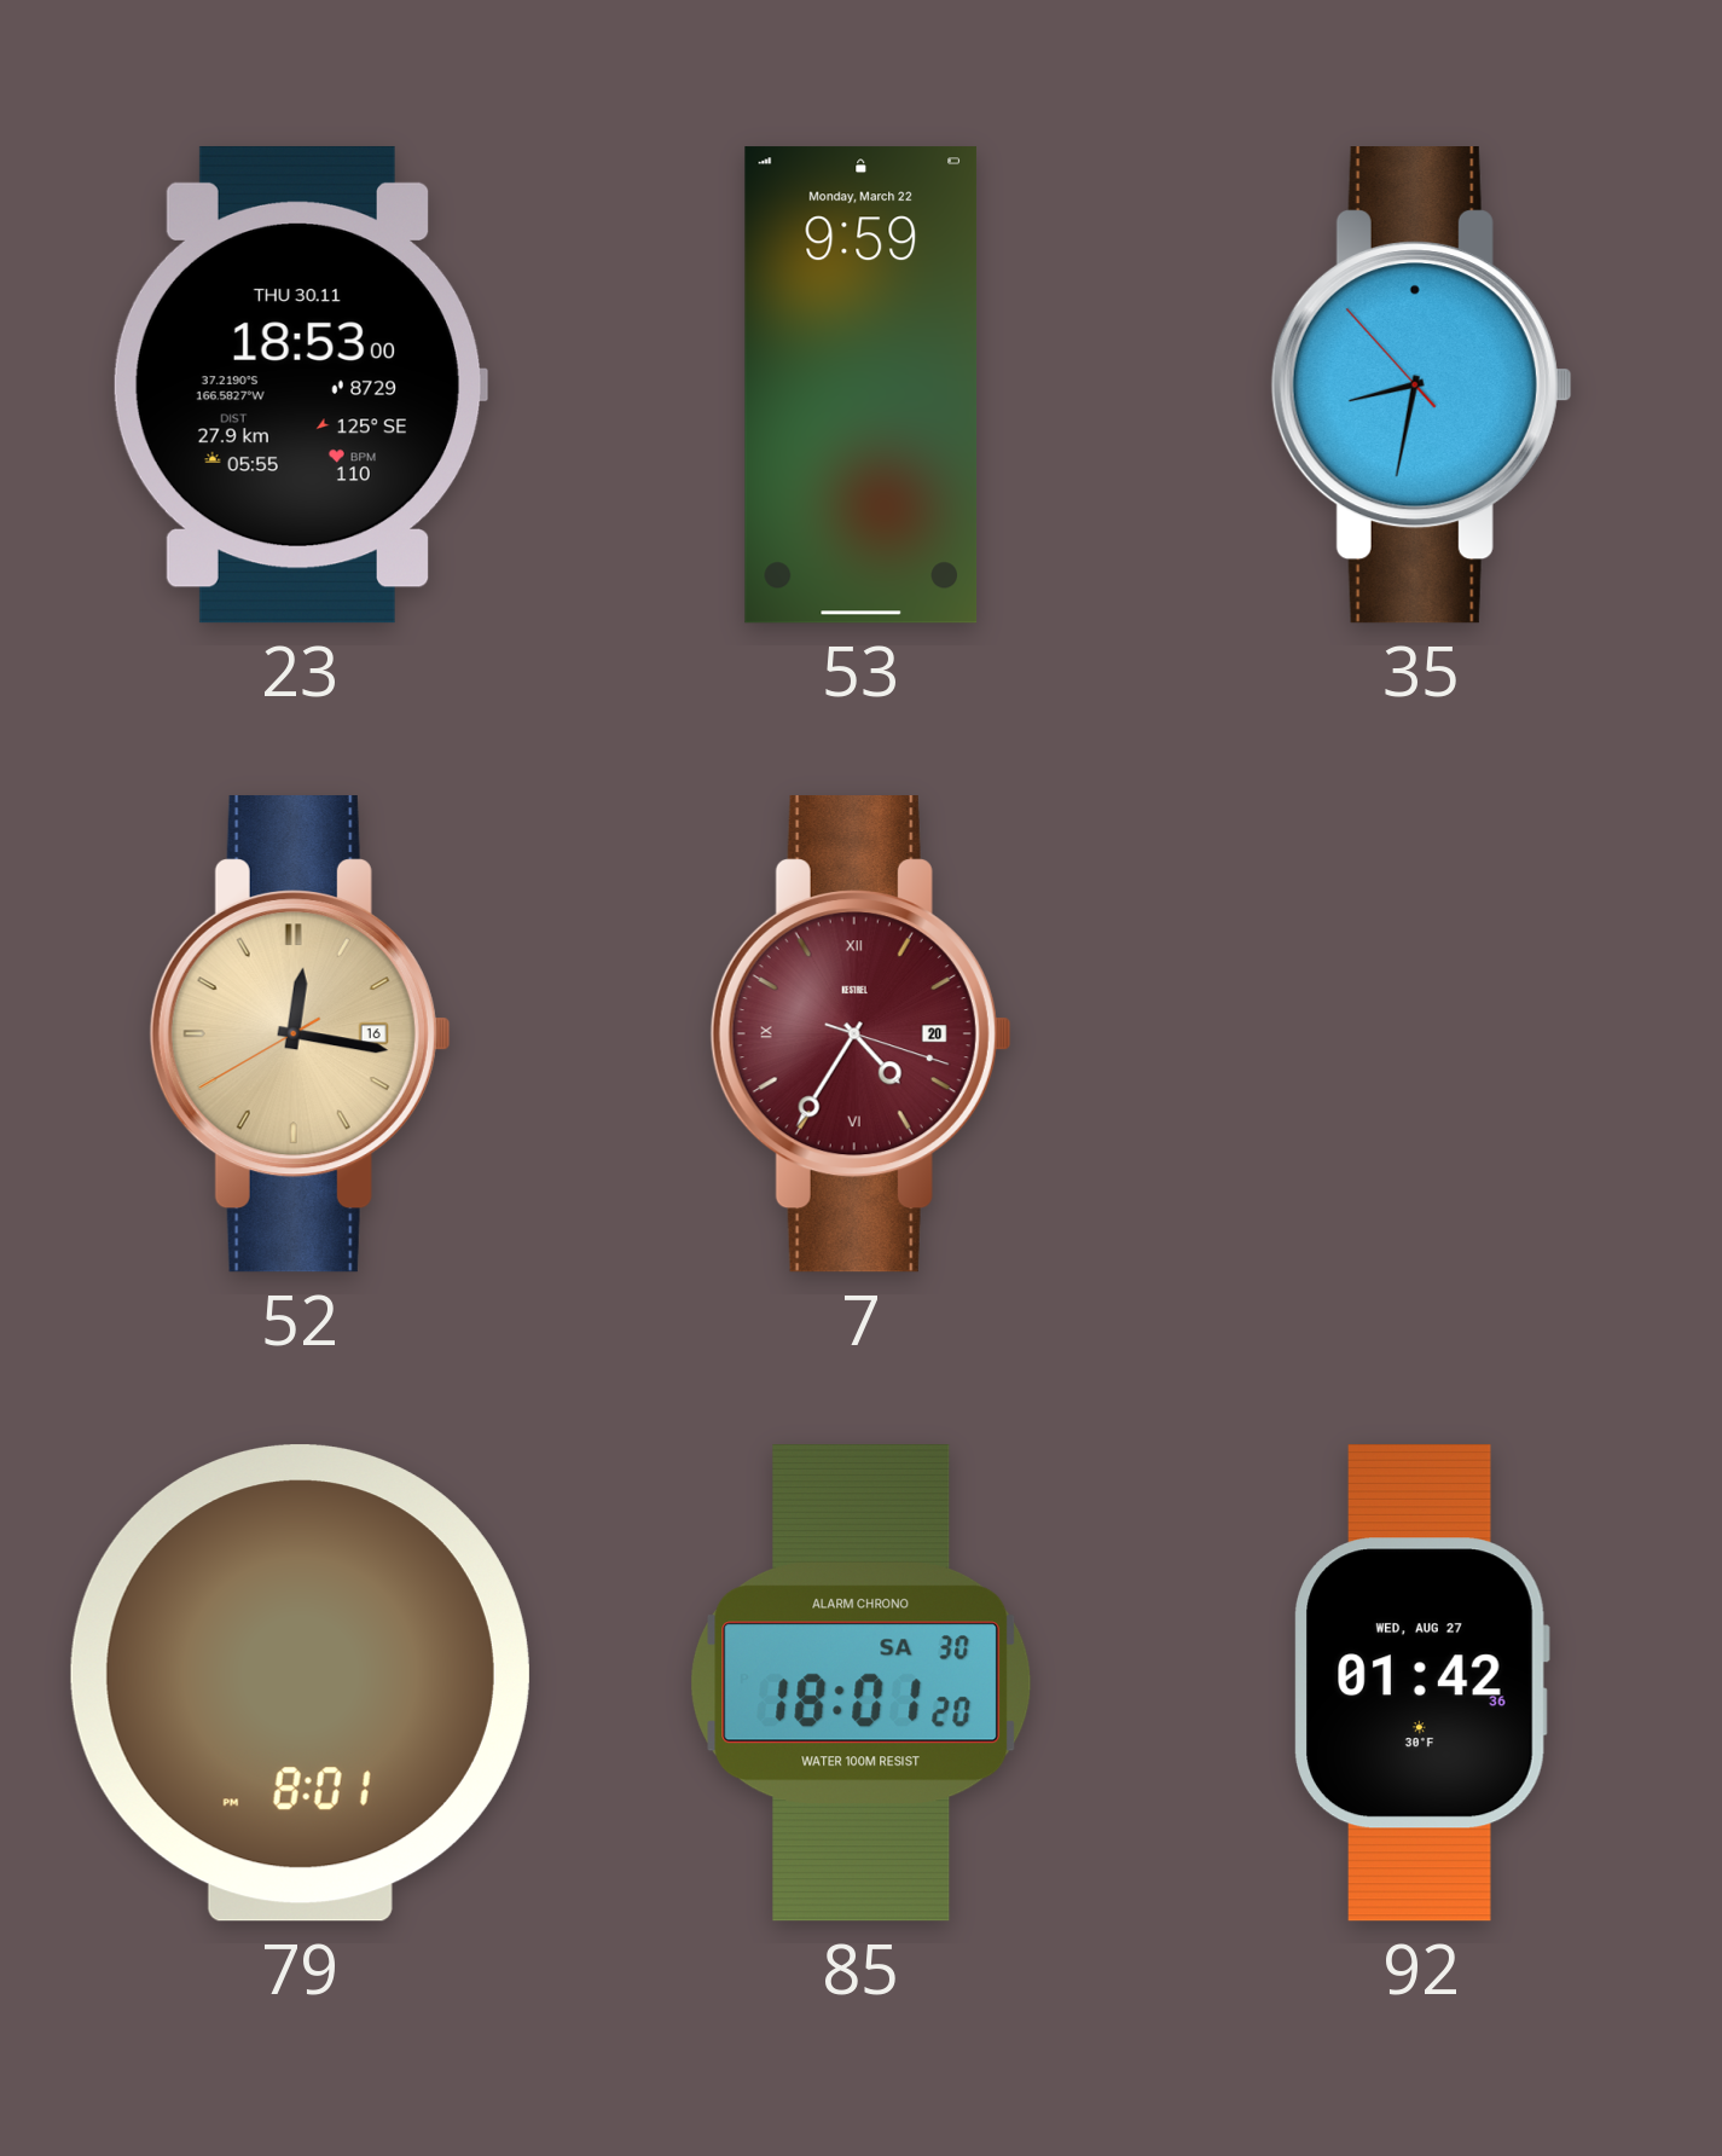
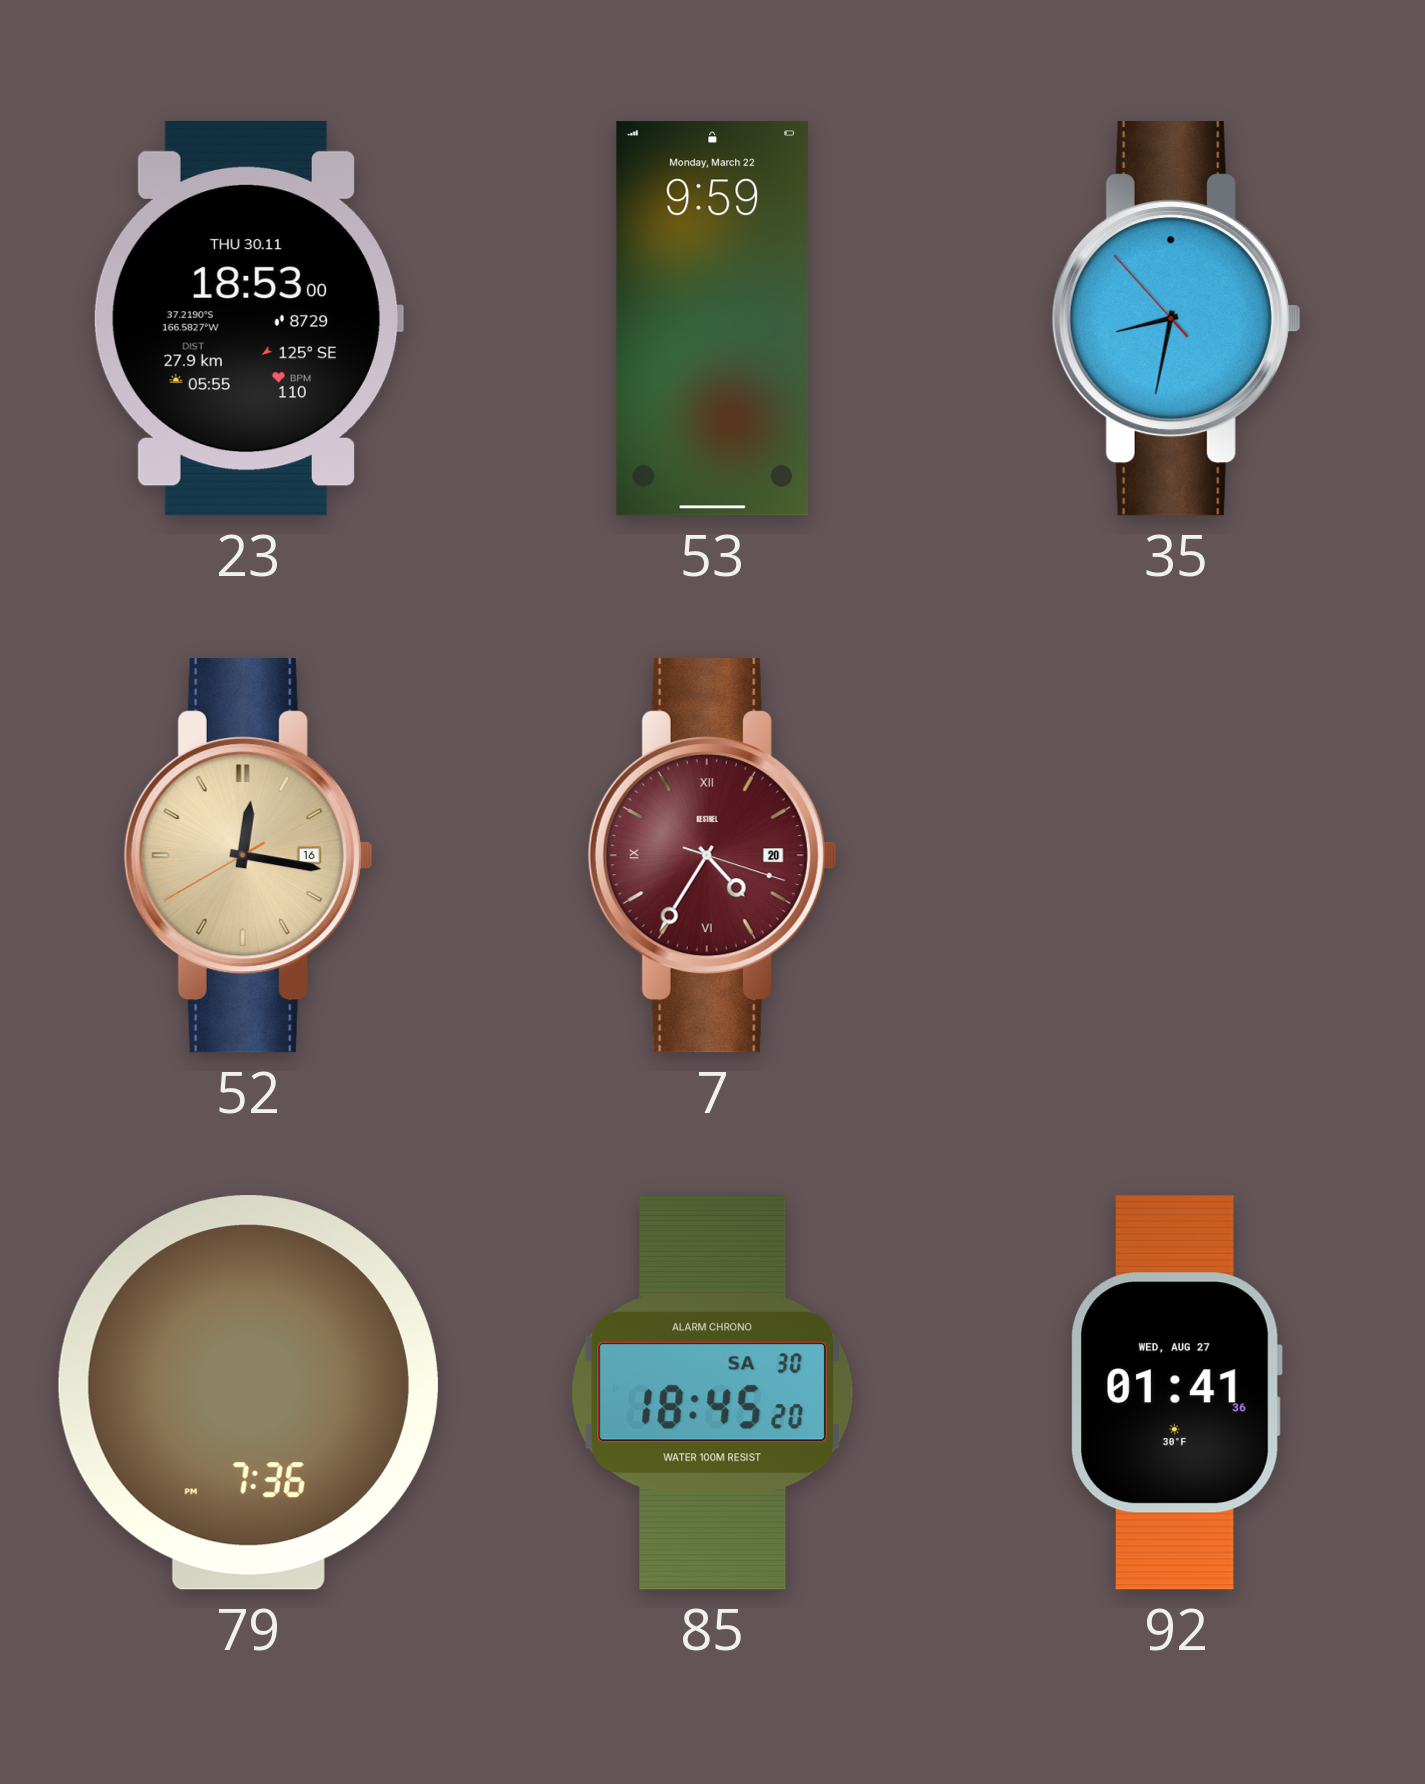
79: 8:01 -> 7:36
85: 18:01 -> 18:45
92: 01:42 -> 01:41
